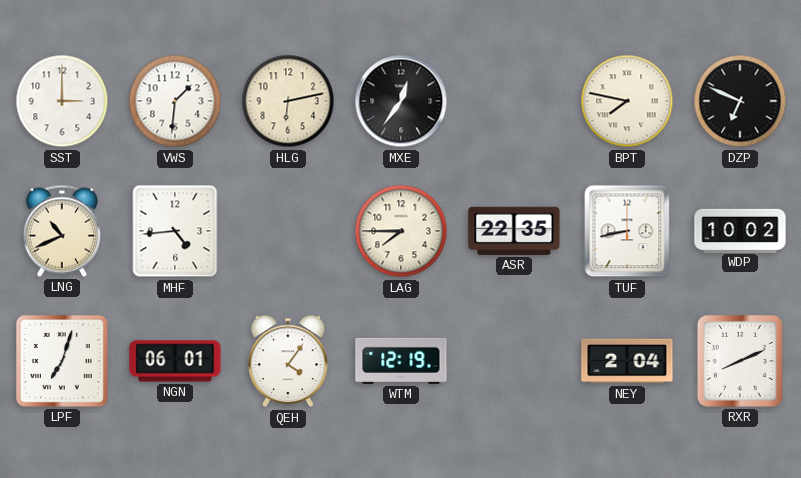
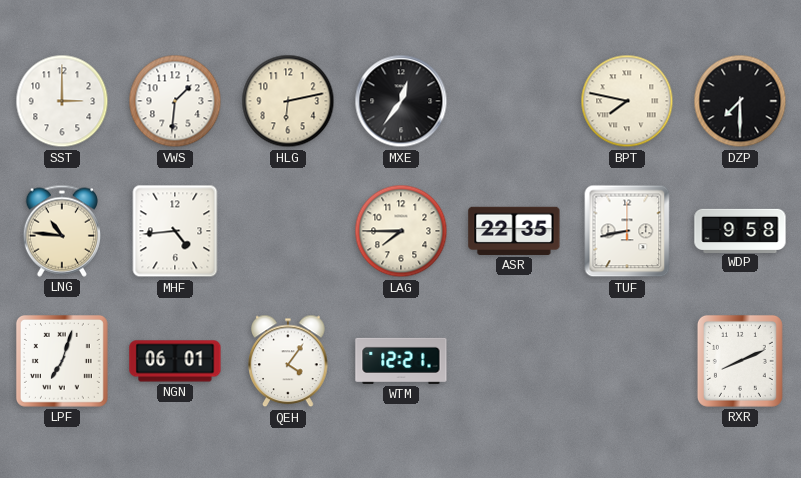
DZP: 6:49 -> 7:30
LNG: 10:41 -> 10:46
WDP: 10:02 -> 9:58
WTM: 12:19 -> 12:21
NEY: 2:04 -> none
